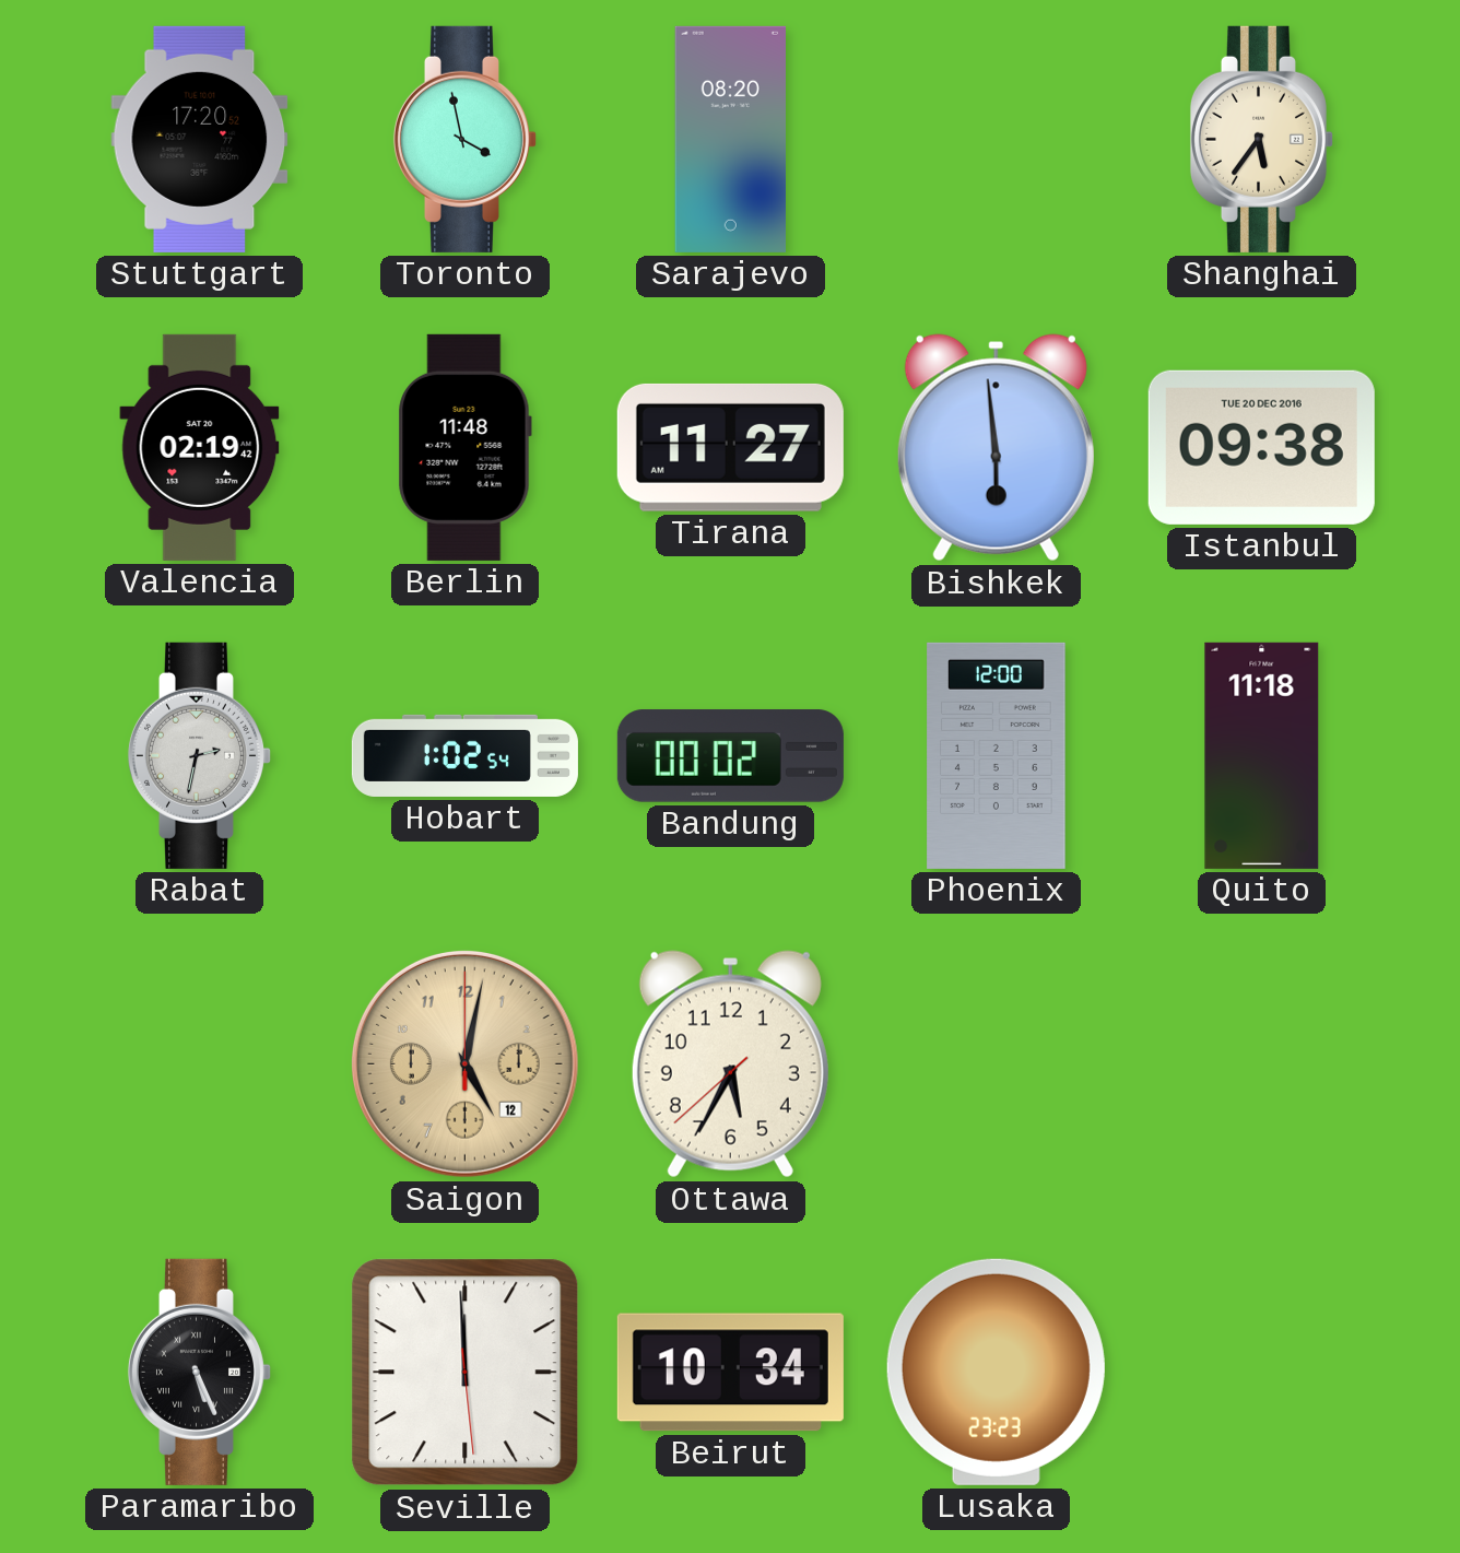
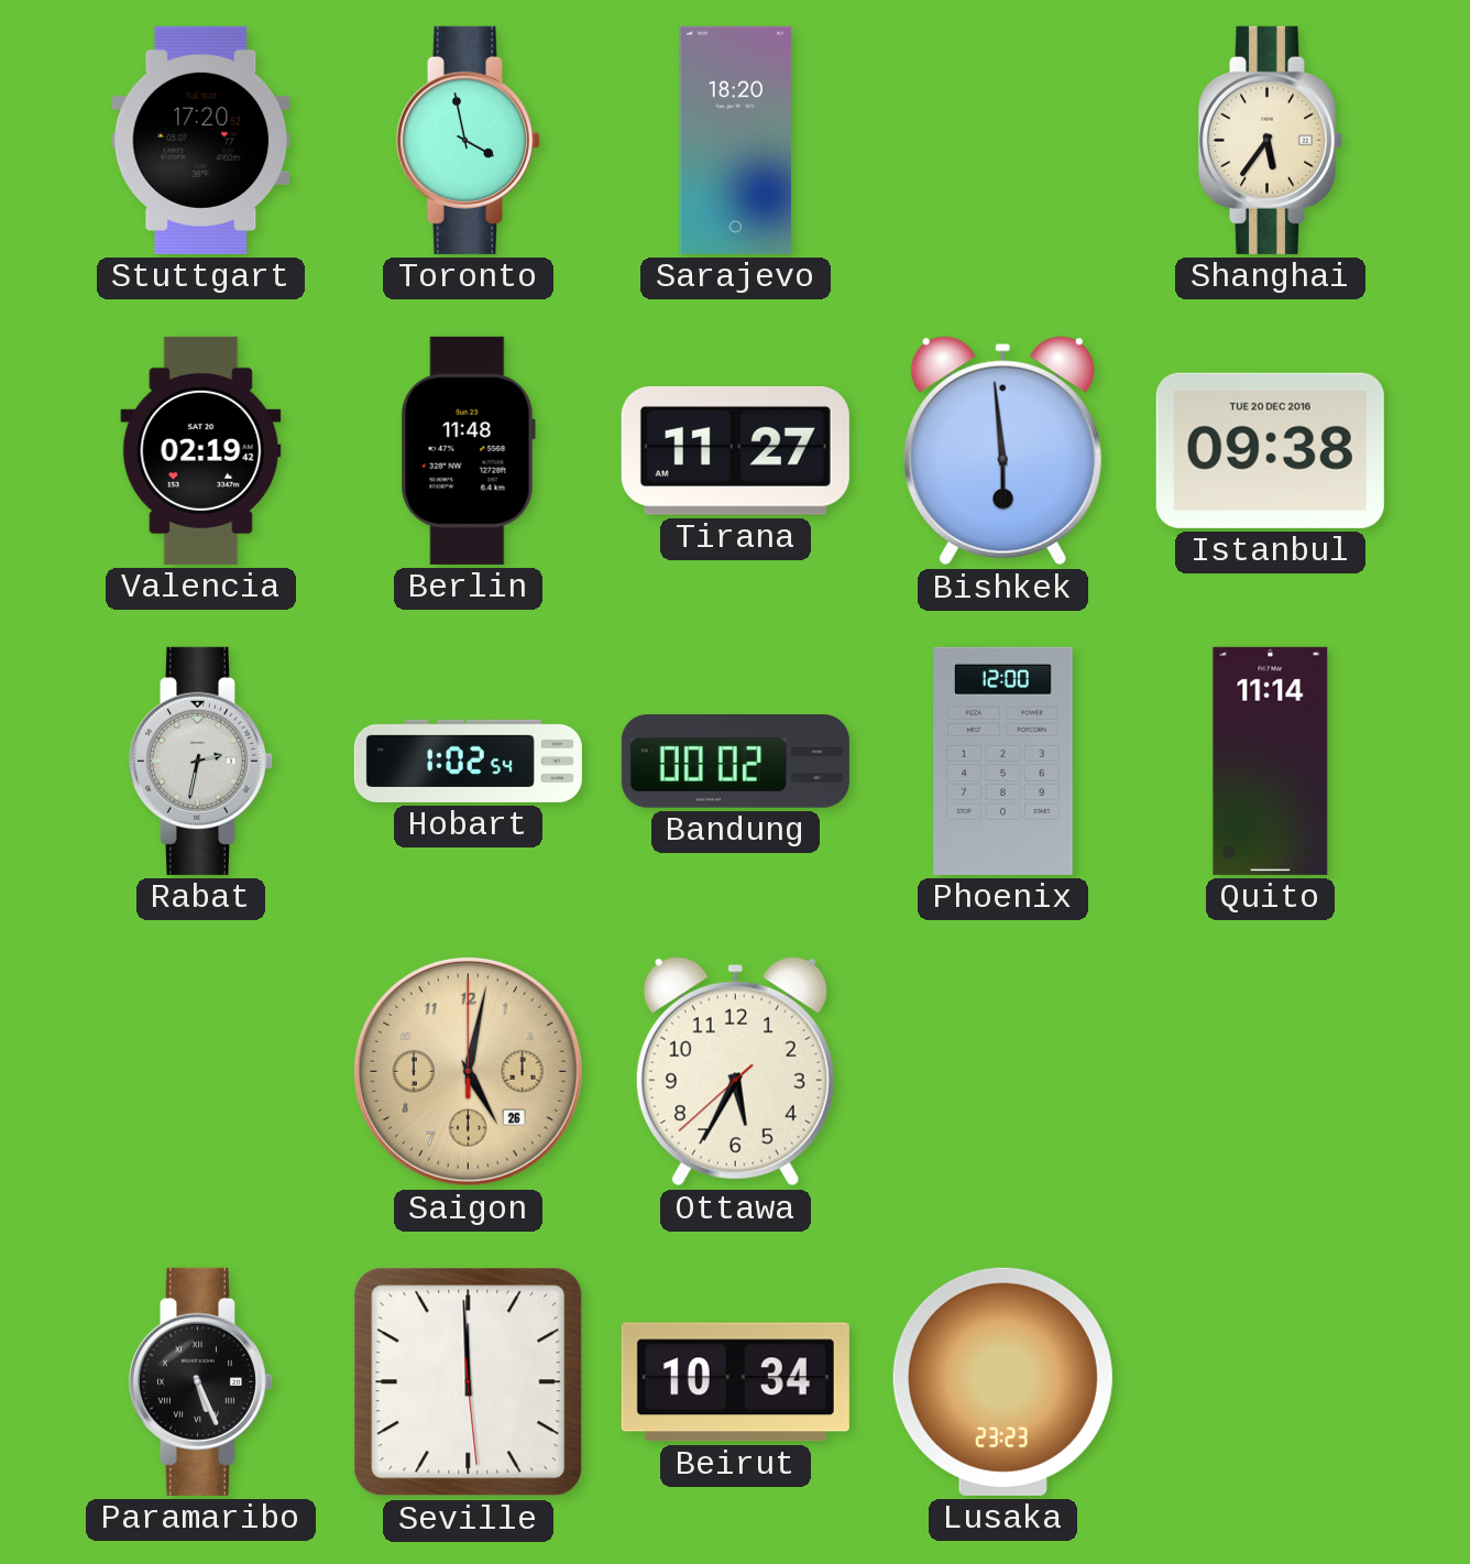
Sarajevo: 08:20 -> 18:20
Quito: 11:18 -> 11:14
Saigon date: 12 -> 26
